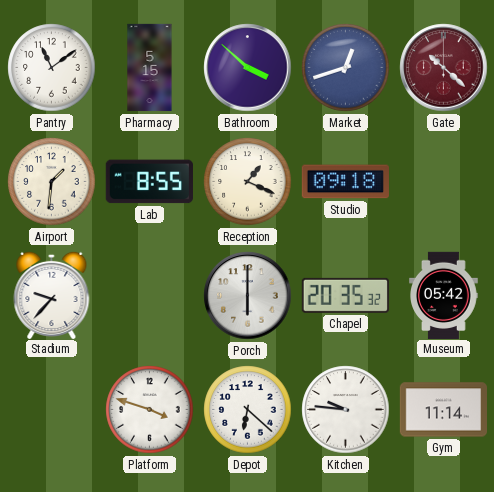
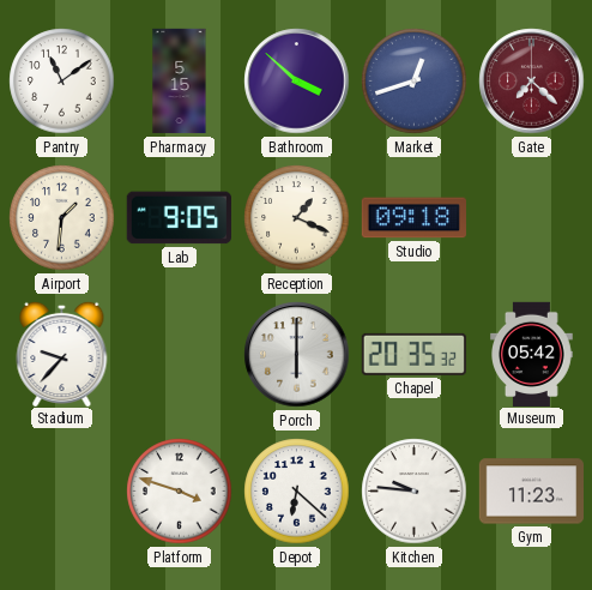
Gate: 10:22 -> 7:22
Lab: 8:55 -> 9:05
Gym: 11:14 -> 11:23
